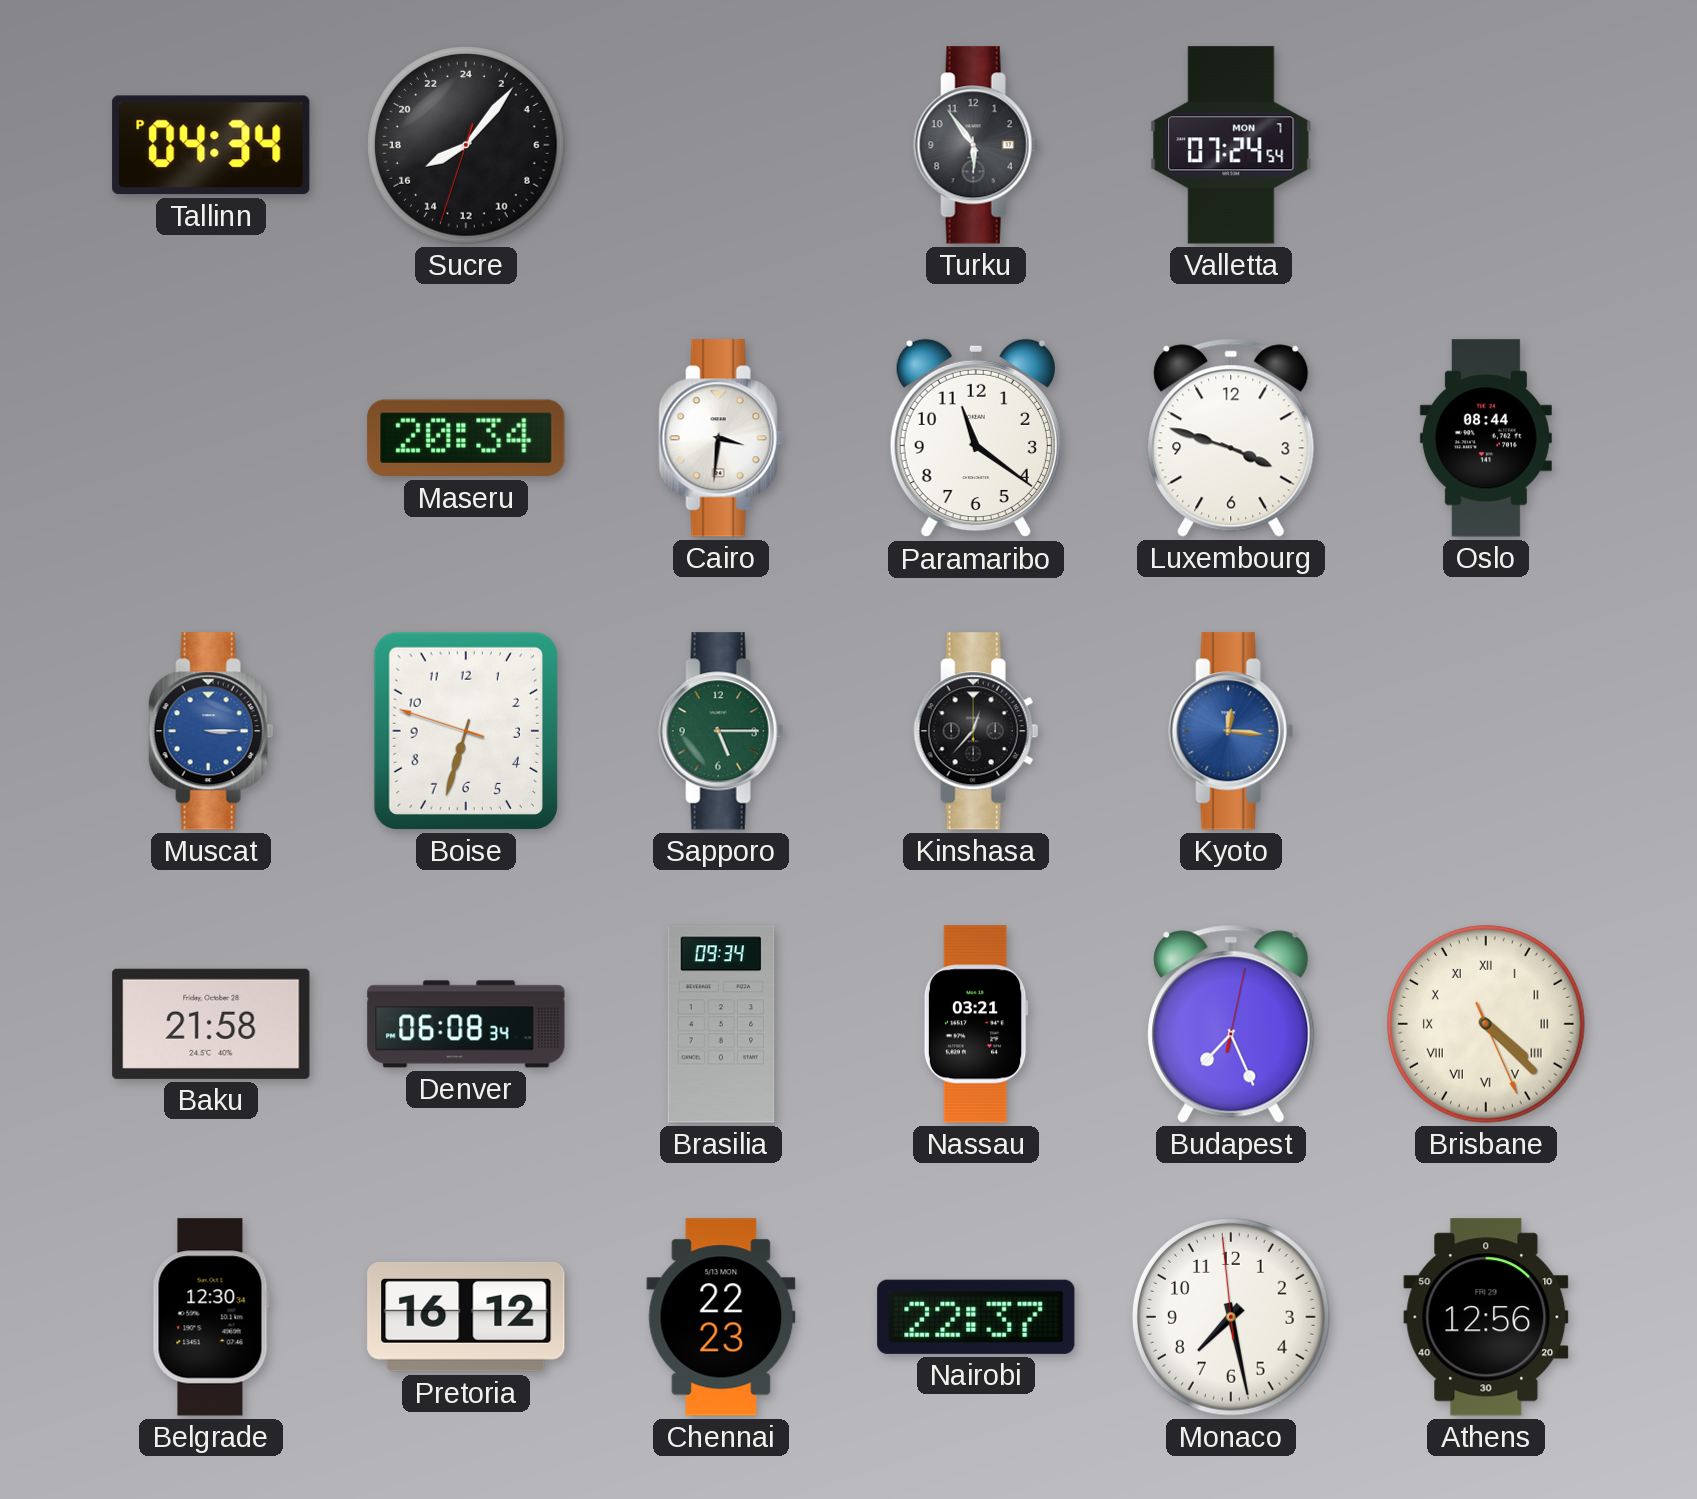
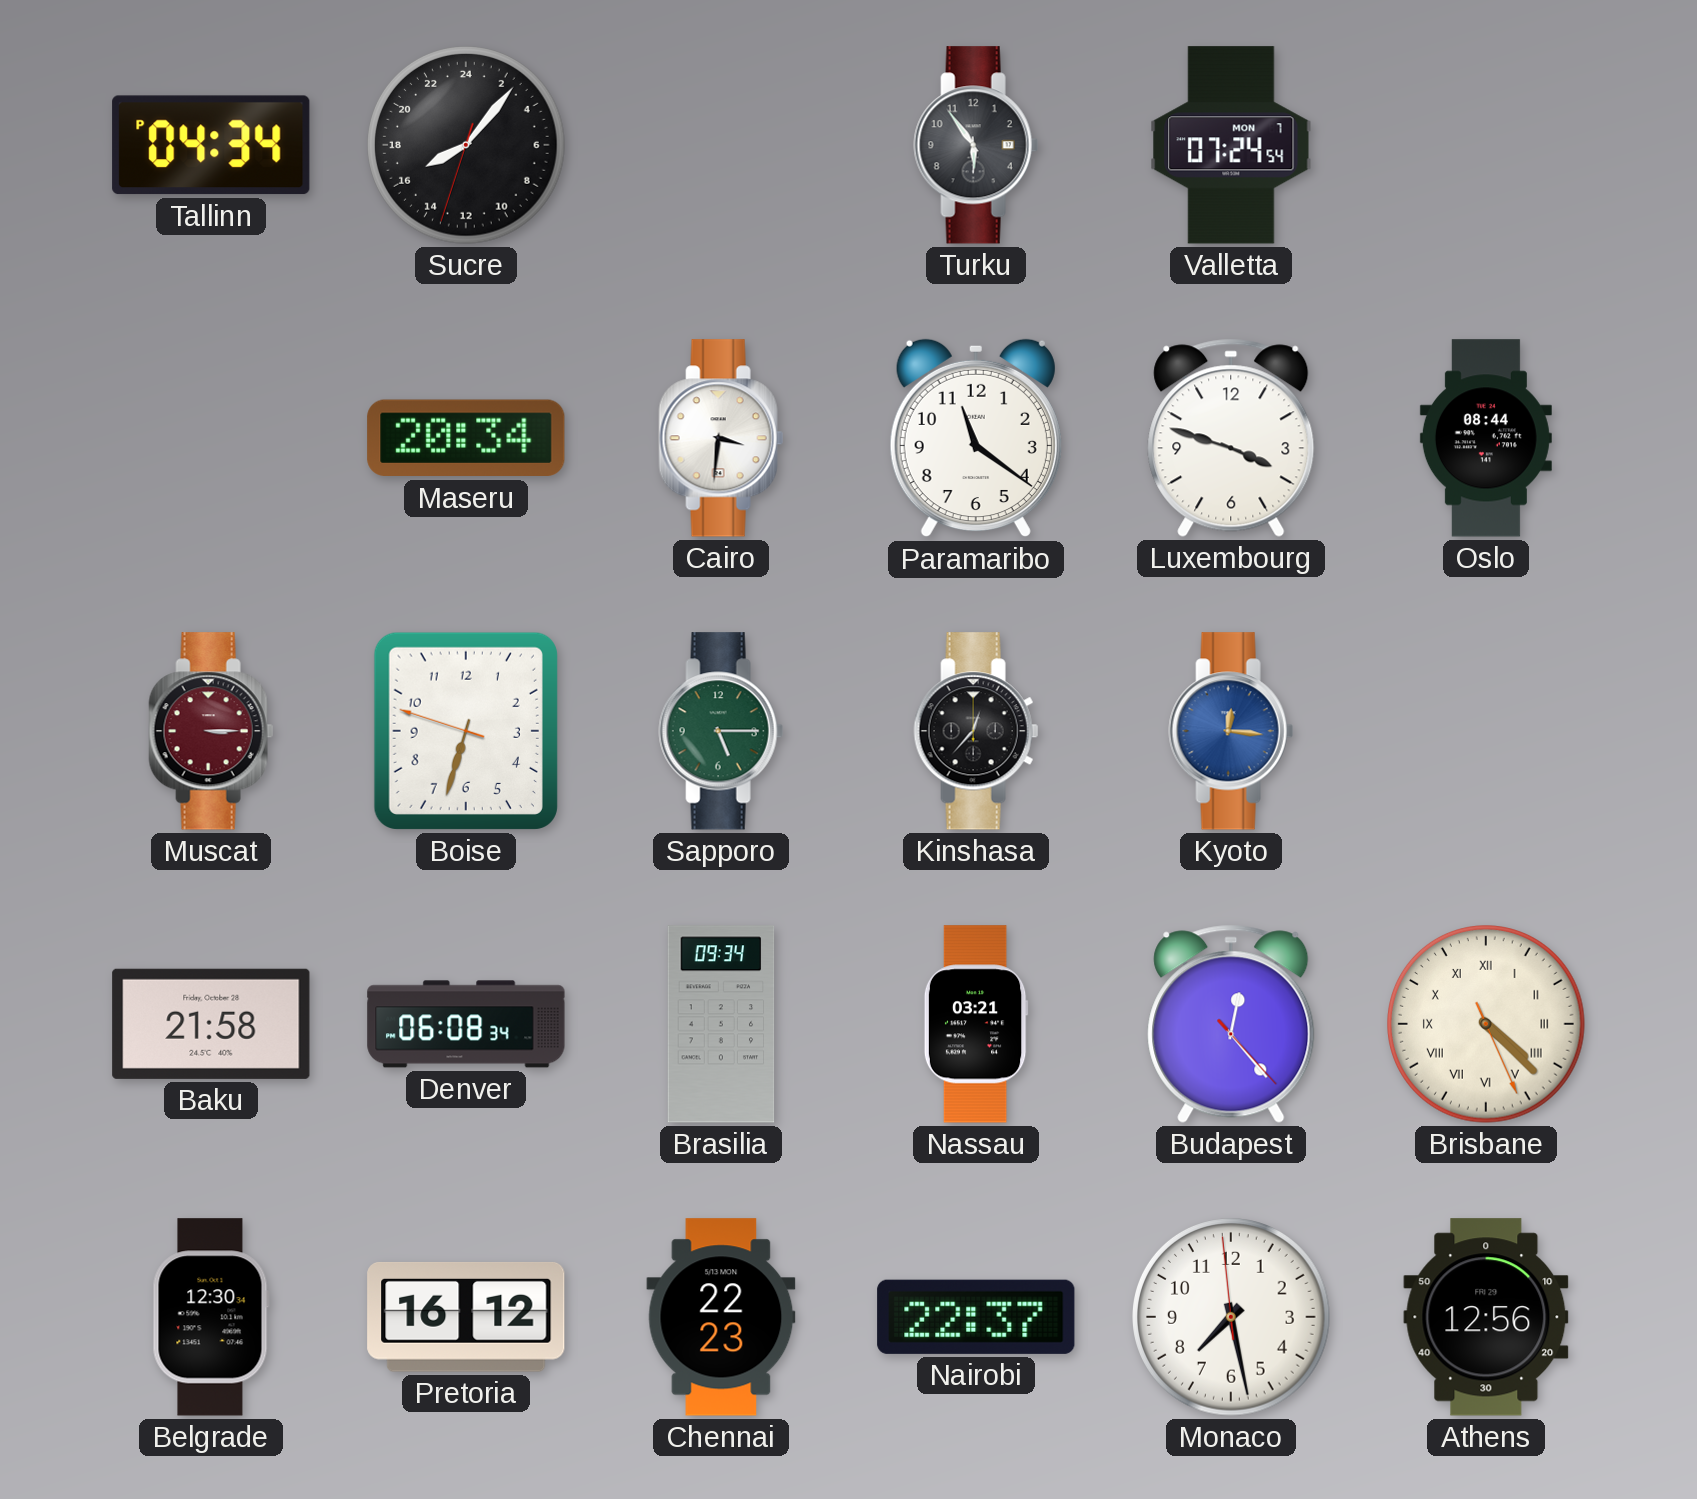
Muscat dial: blue -> burgundy
Budapest: 7:26 -> 12:23
